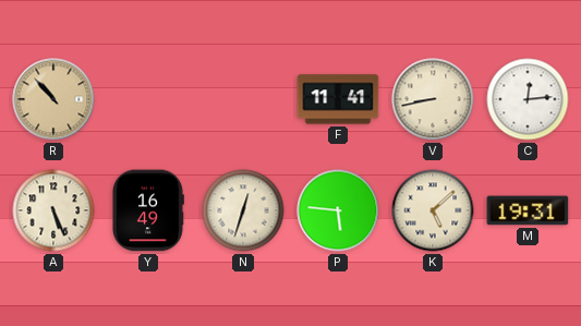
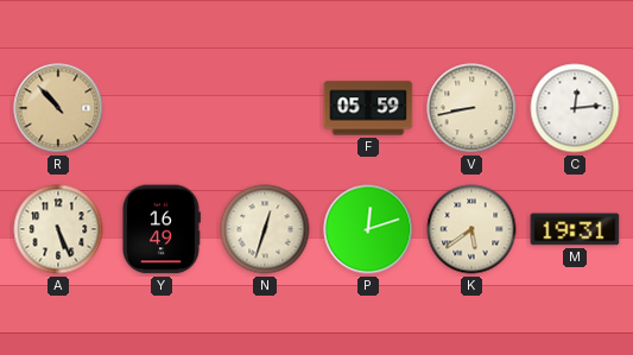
F: 11:41 -> 05:59
P: 5:46 -> 12:12
K: 5:08 -> 5:39
